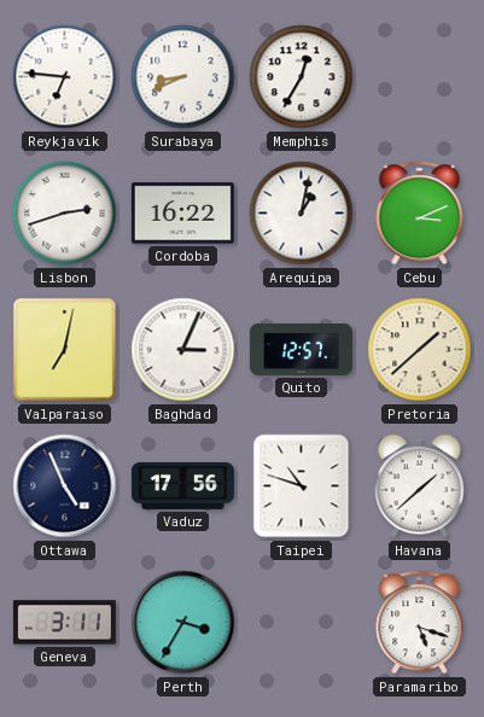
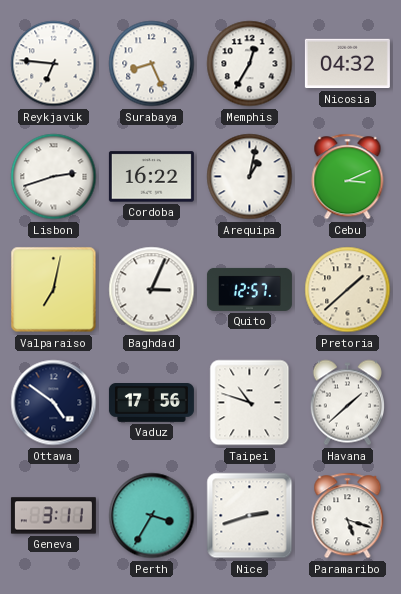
Surabaya: 8:41 -> 8:26
Nicosia: none -> 04:32
Ottawa: 4:56 -> 4:51
Nice: none -> 2:42
